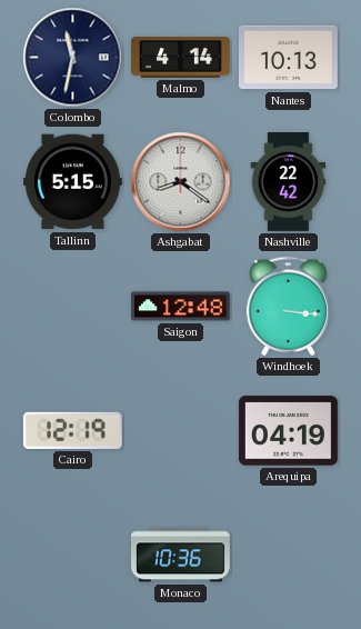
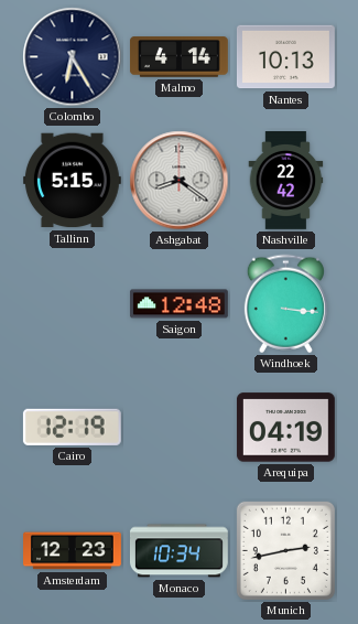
Colombo: 11:32 -> 6:25
Amsterdam: none -> 12:23
Monaco: 10:36 -> 10:34
Munich: none -> 2:43
